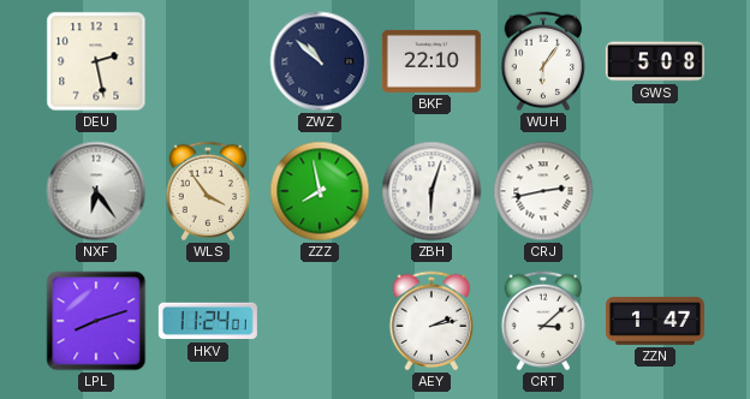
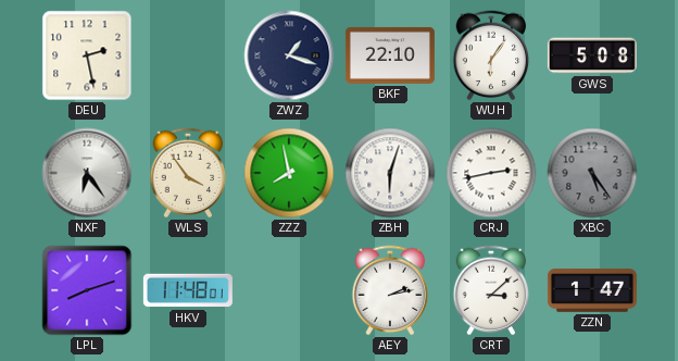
ZWZ: 10:52 -> 1:18
XBC: none -> 5:24
HKV: 11:24 -> 11:48
